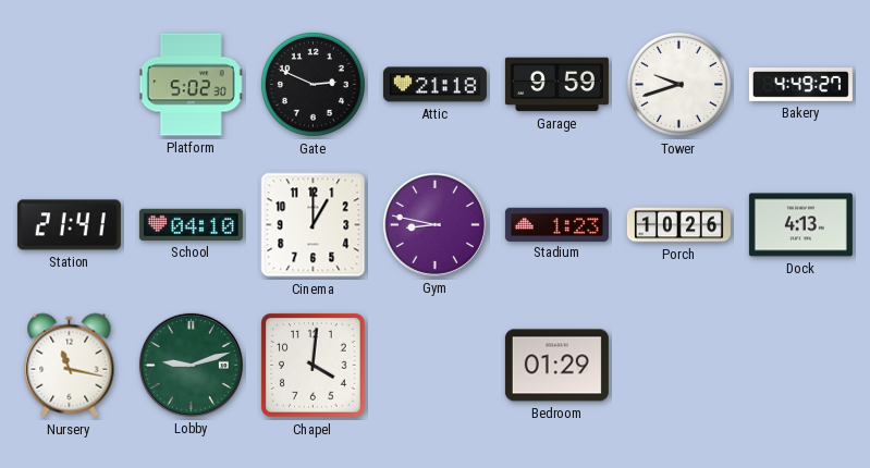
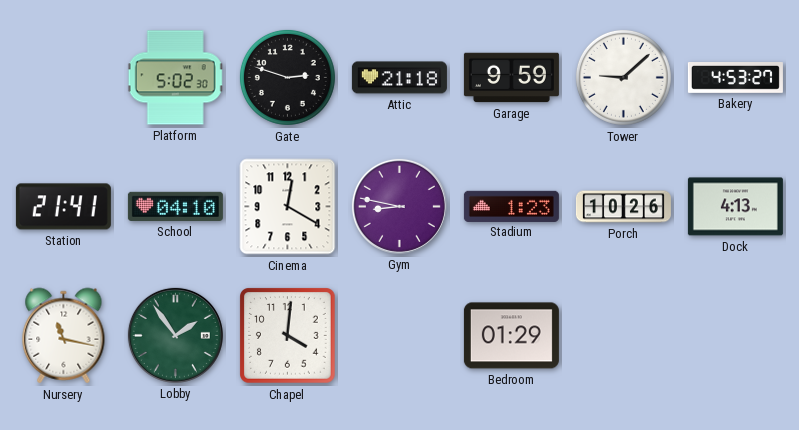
Gate: 2:49 -> 2:48
Tower: 9:42 -> 9:08
Bakery: 4:49 -> 4:53
Cinema: 1:00 -> 12:20
Lobby: 9:12 -> 1:54
